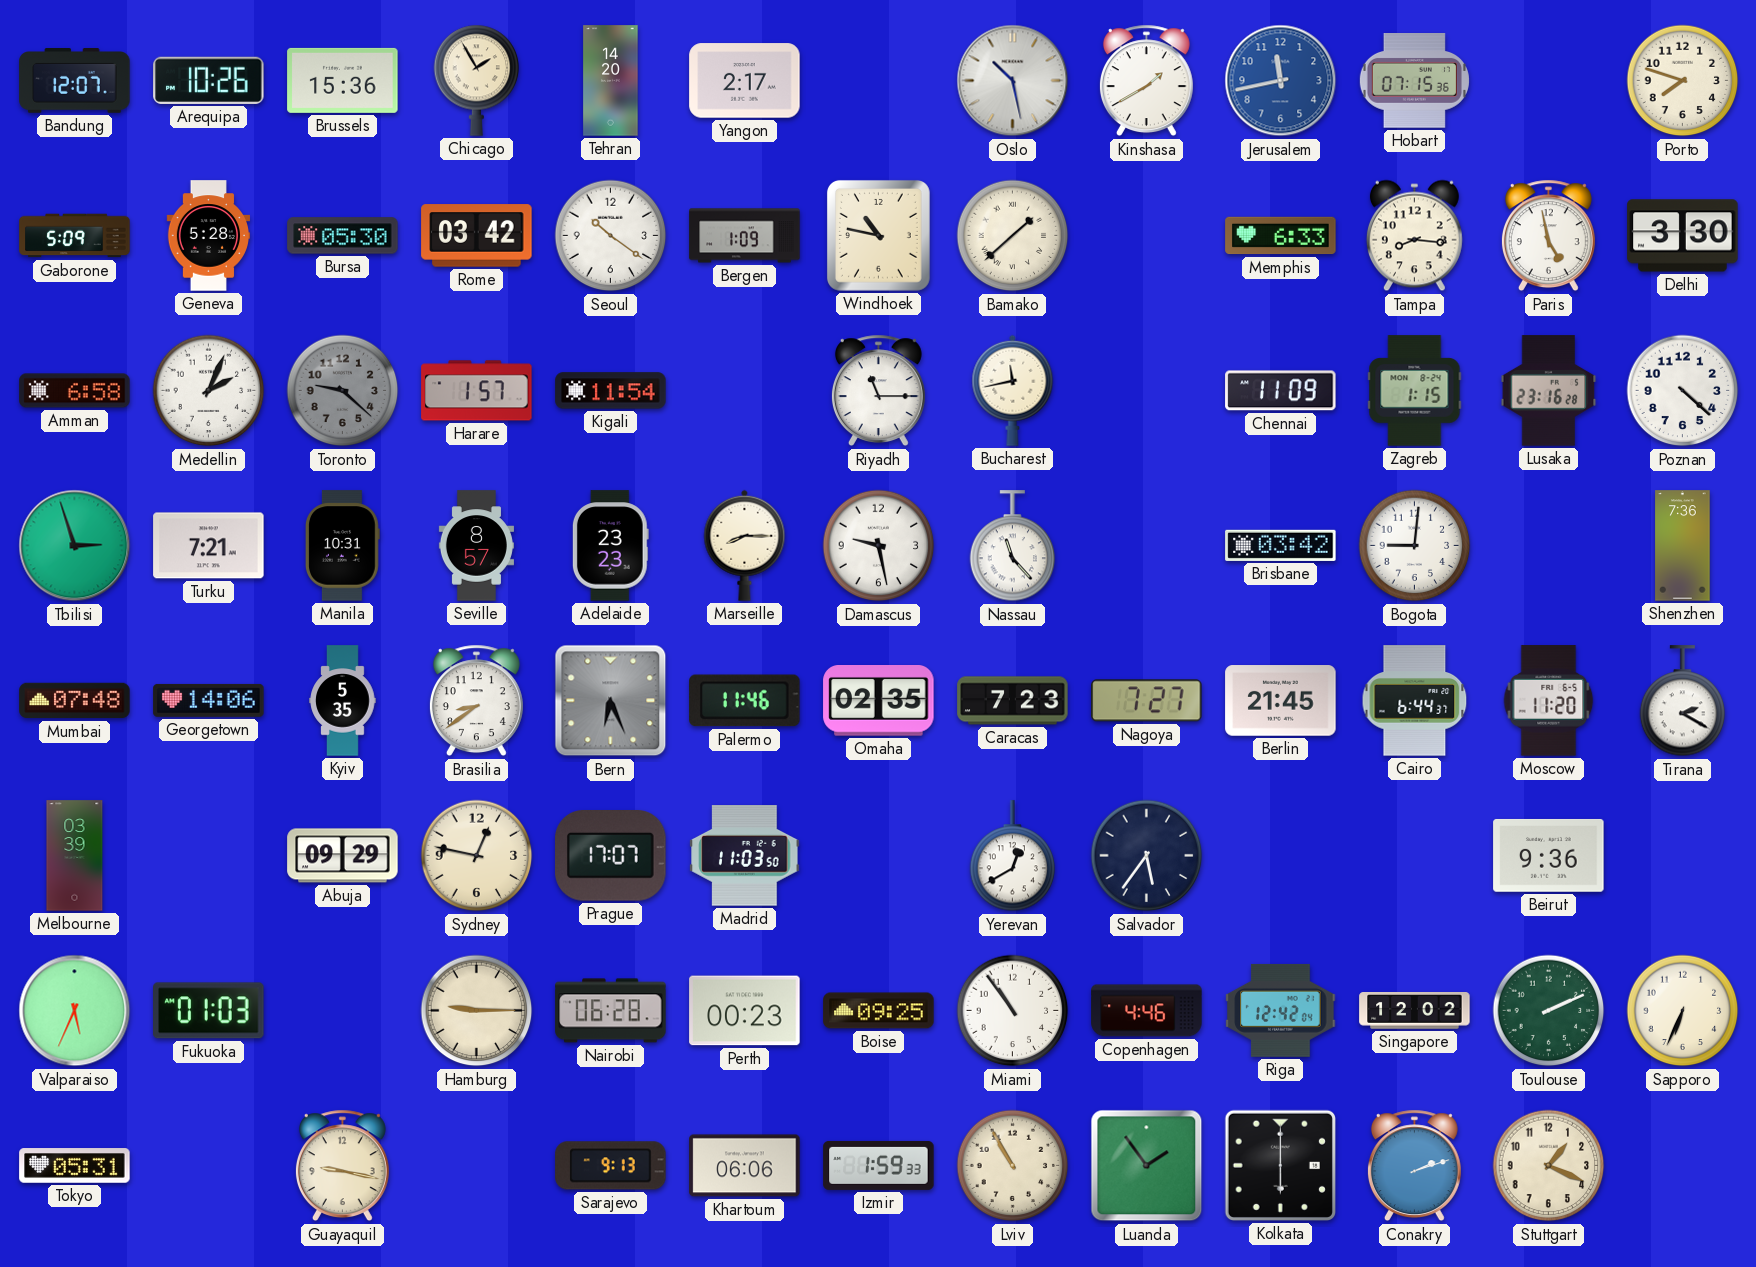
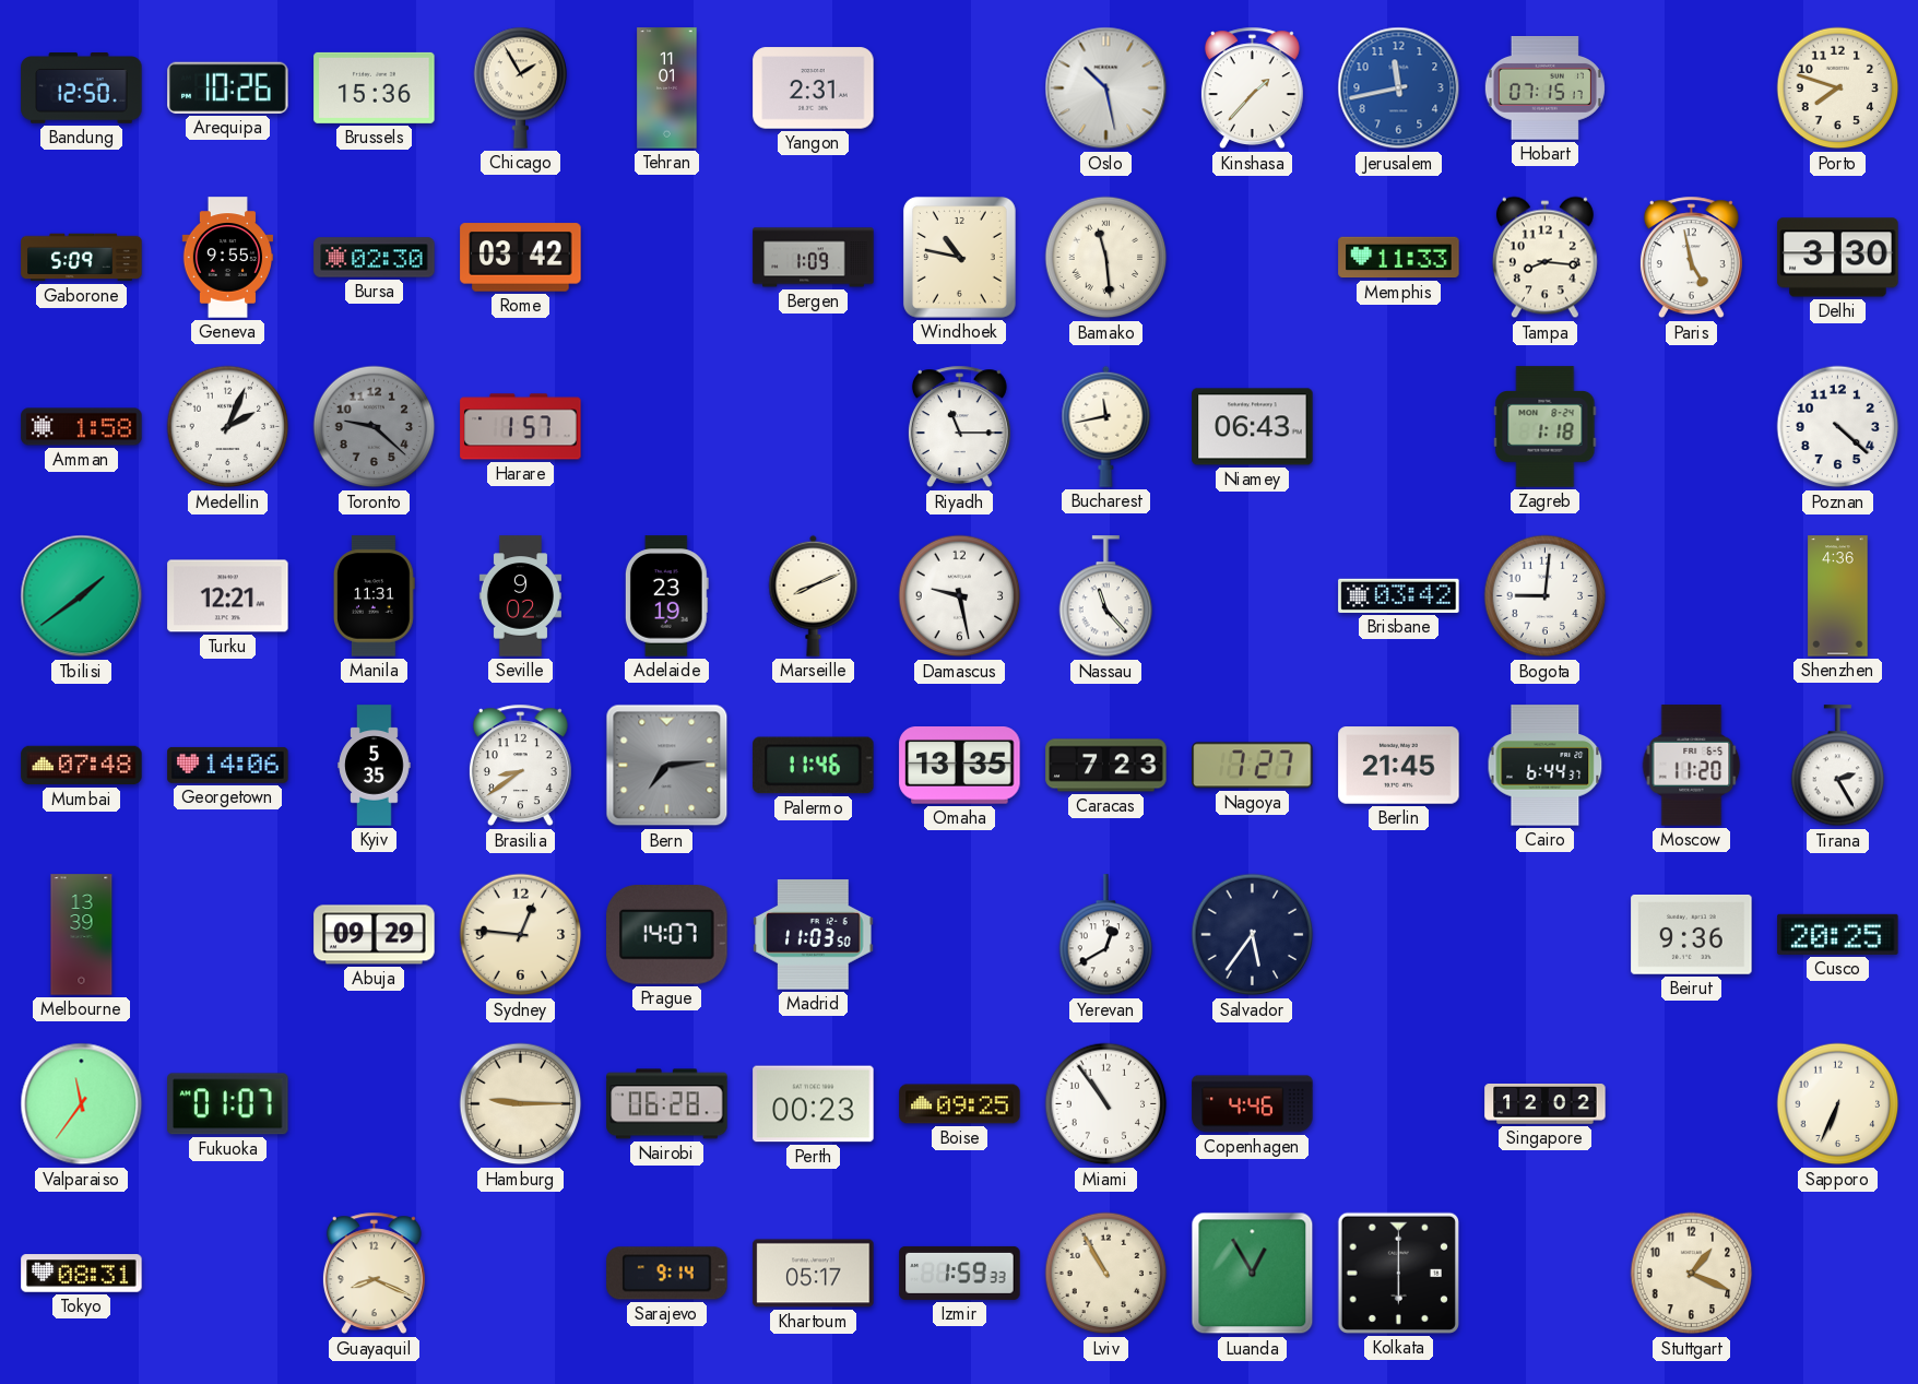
Bandung: 12:07 -> 12:50
Tehran: 14:20 -> 11:01
Yangon: 2:17 -> 2:31
Kinshasa: 1:40 -> 1:37
Hobart: 07:15:36 -> 07:15:17
Geneva: 5:28 -> 9:55
Bursa: 05:30 -> 02:30
Seoul: 10:21 -> none
Bamako: 1:38 -> 11:29
Memphis: 6:33 -> 11:33
Amman: 6:58 -> 1:58
Kigali: 11:54 -> none
Niamey: none -> 06:43
Chennai: 11:09 -> none
Zagreb: 1:15 -> 1:18
Lusaka: 23:16 -> none
Tbilisi: 2:57 -> 1:39
Turku: 7:21 -> 12:21
Manila: 10:31 -> 11:31
Seville: 8:57 -> 9:02
Adelaide: 23:23 -> 23:19
Marseille: 8:15 -> 8:11
Shenzhen: 7:36 -> 4:36
Bern: 6:26 -> 7:14
Omaha: 02:35 -> 13:35
Tirana: 2:20 -> 2:25
Melbourne: 03:39 -> 13:39
Sydney: 12:47 -> 12:46
Prague: 17:07 -> 14:07
Cusco: none -> 20:25
Valparaiso: 5:34 -> 11:36
Fukuoka: 01:03 -> 01:07
Riga: 12:42 -> none
Toulouse: 2:11 -> none
Tokyo: 05:31 -> 08:31
Guayaquil: 9:17 -> 8:19
Sarajevo: 9:13 -> 9:14
Khartoum: 06:06 -> 05:17
Luanda: 1:54 -> 12:55
Conakry: 2:12 -> none
